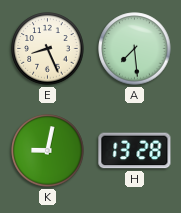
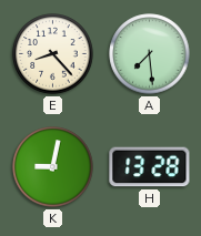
E: 8:26 -> 8:23
